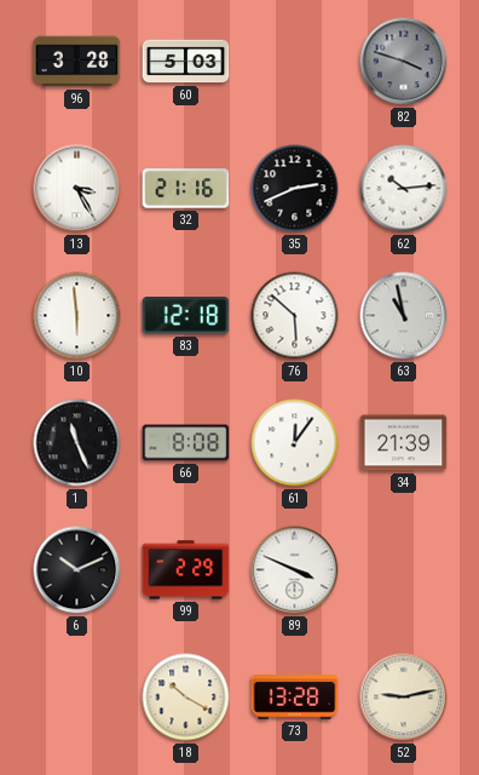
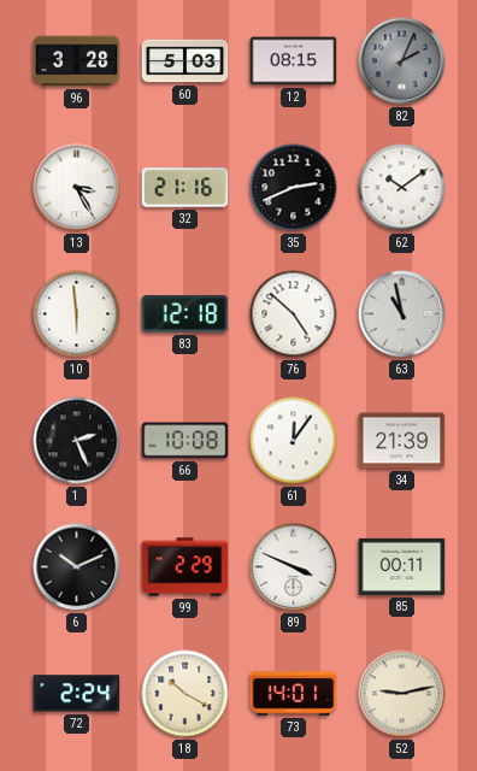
12: none -> 08:15
82: 3:48 -> 2:04
62: 10:14 -> 10:09
76: 5:52 -> 4:52
1: 11:26 -> 2:26
66: 8:08 -> 10:08
85: none -> 00:11
72: none -> 2:24
73: 13:28 -> 14:01
